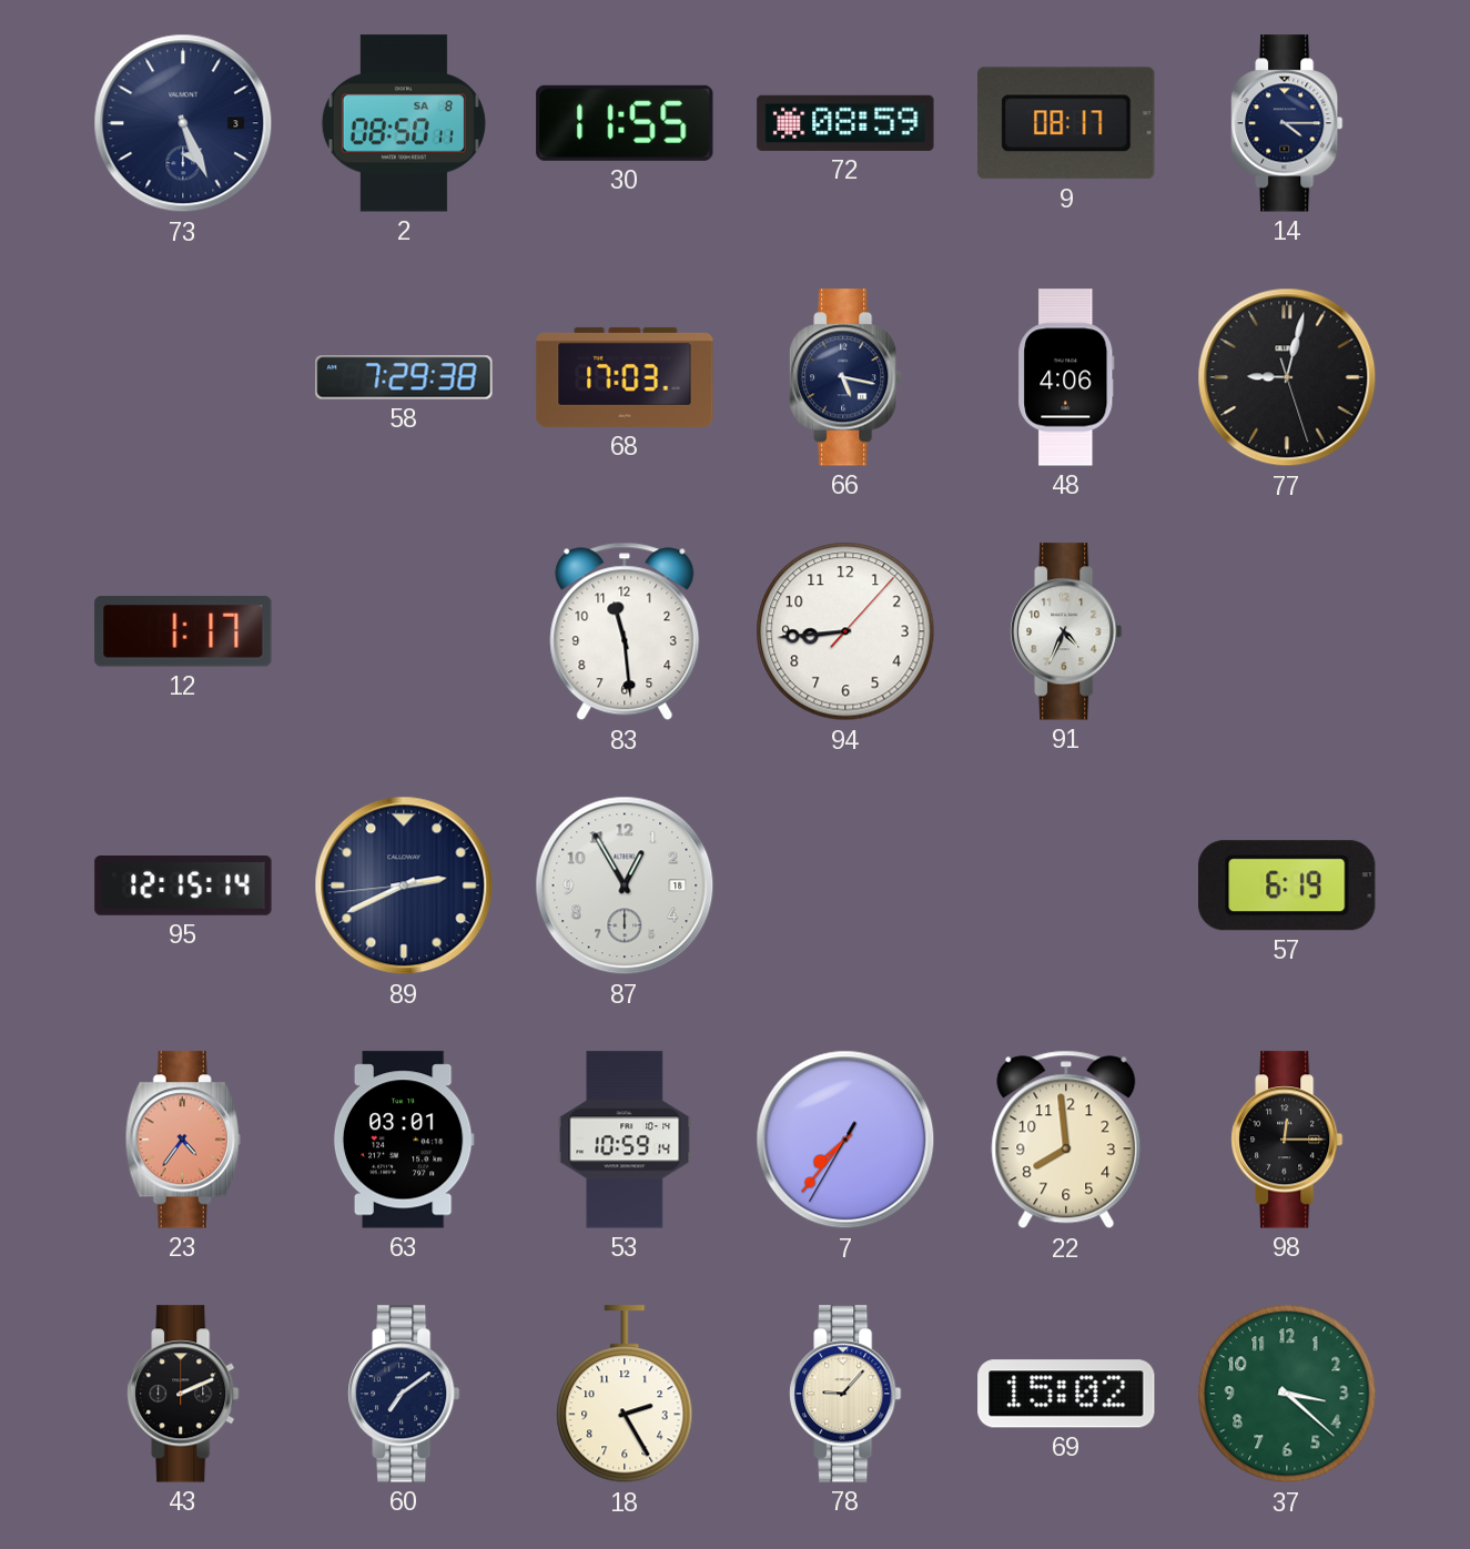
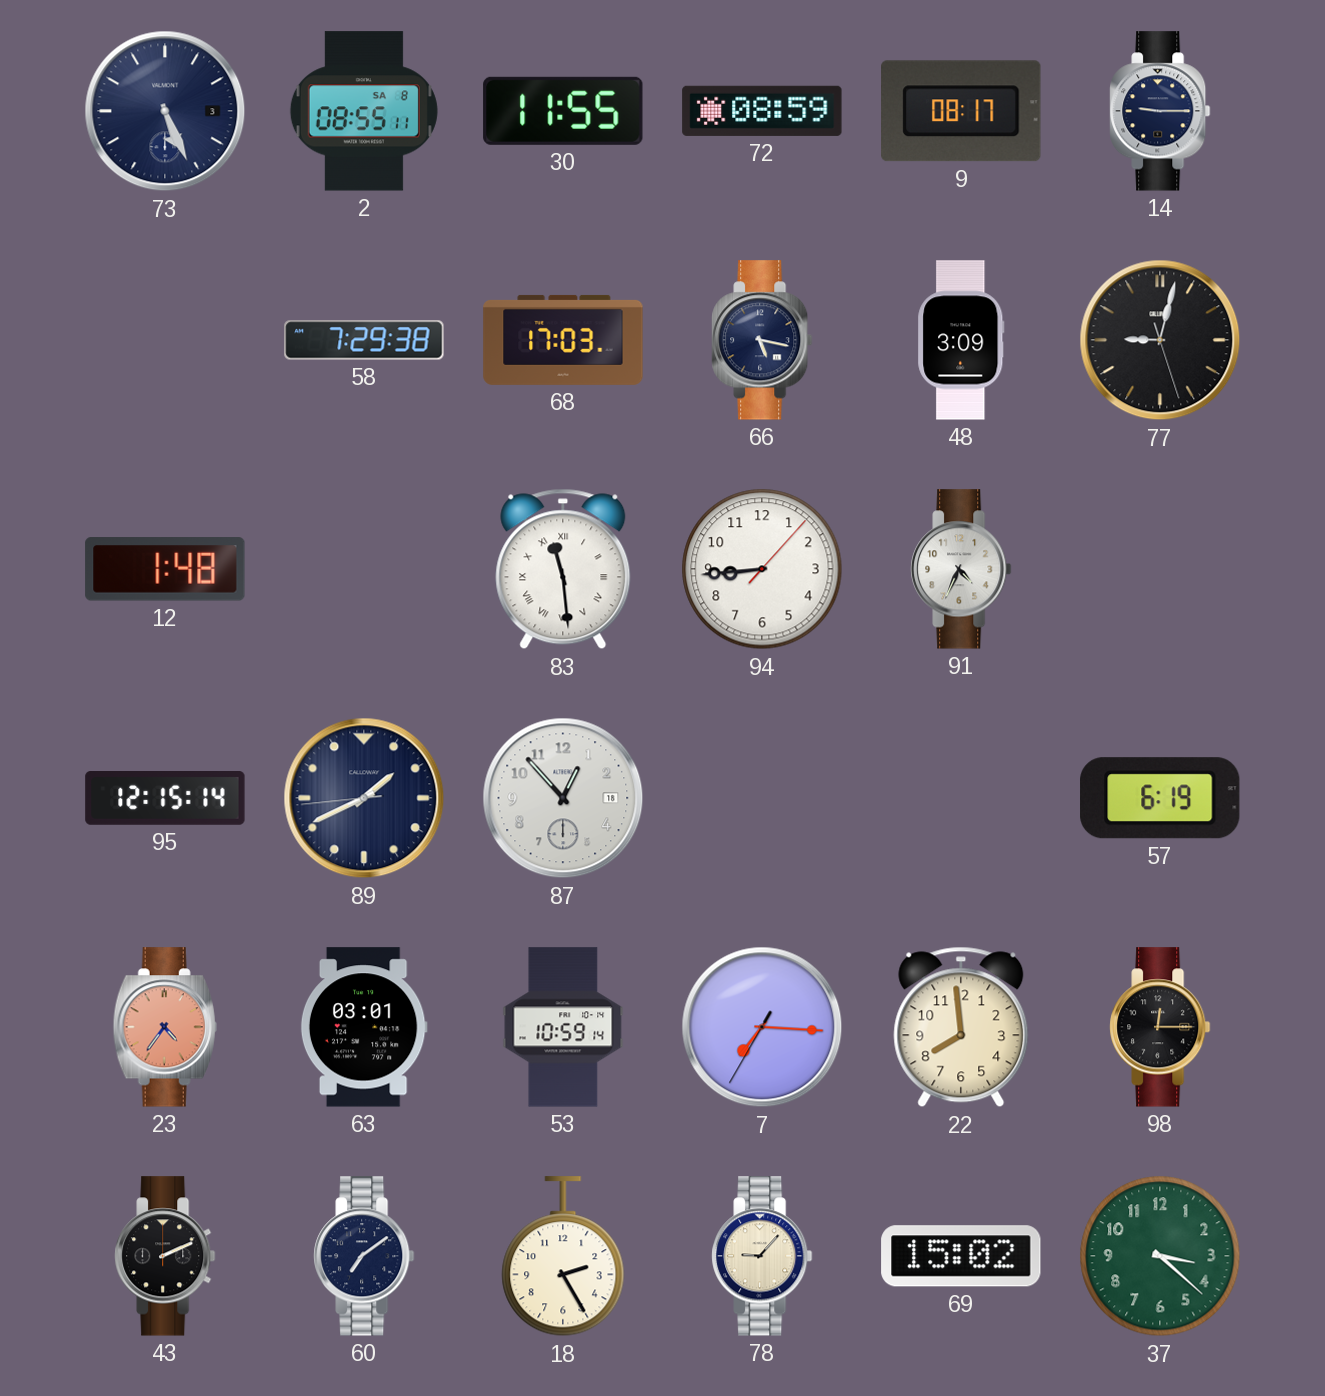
2: 08:50 -> 08:55
14: 4:15 -> 9:15
48: 4:06 -> 3:09
12: 1:17 -> 1:48
83 numerals: Arabic -> Roman
89: 2:40 -> 1:40
87: 12:55 -> 12:53
7: 7:36 -> 7:15
